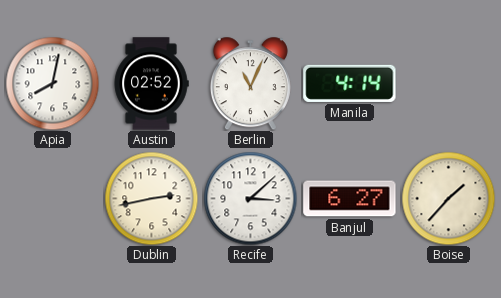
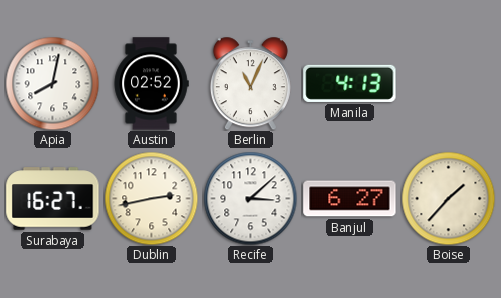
Manila: 4:14 -> 4:13
Surabaya: none -> 16:27
